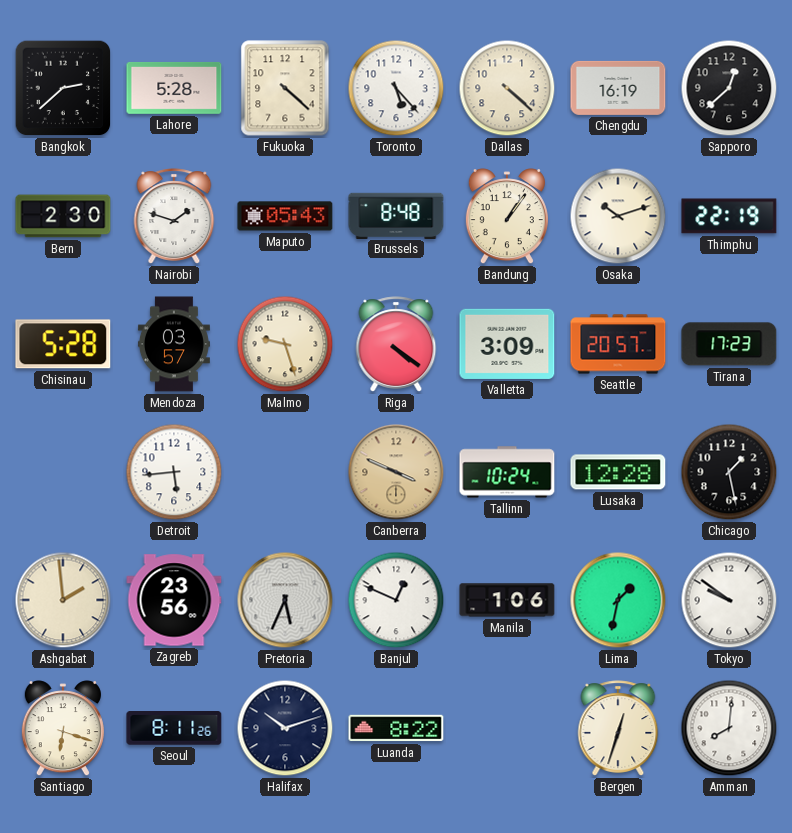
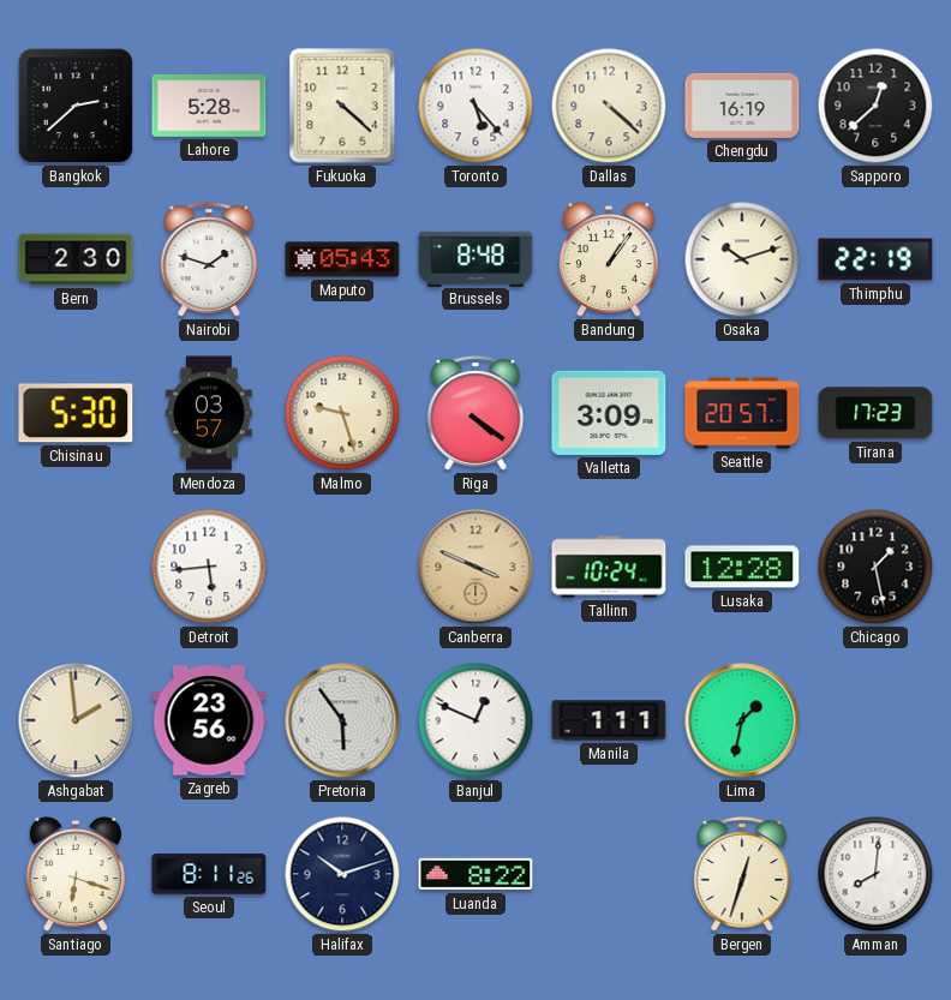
Chisinau: 5:28 -> 5:30
Pretoria: 5:34 -> 5:54
Manila: 1:06 -> 1:11
Tokyo: 9:51 -> none
